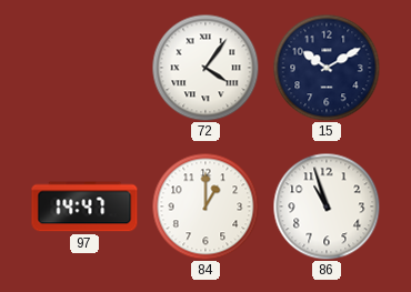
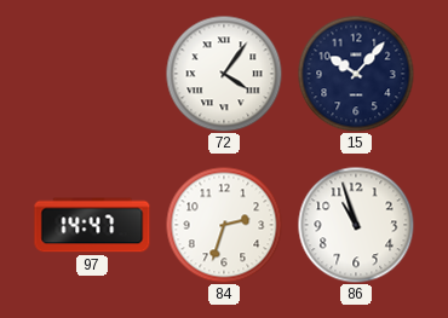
15: 10:10 -> 10:07
84: 1:00 -> 2:33
